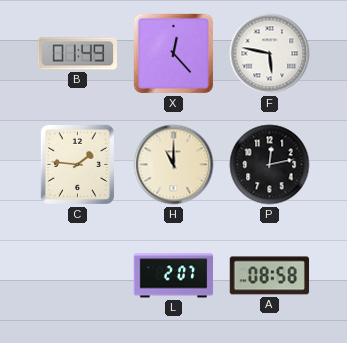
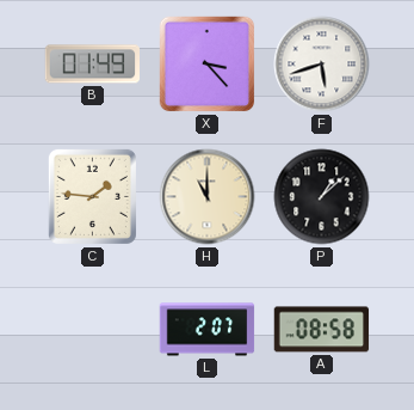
X: 12:23 -> 3:23
F: 5:47 -> 5:42
P: 12:13 -> 1:08
